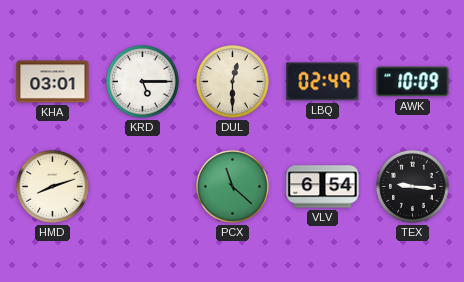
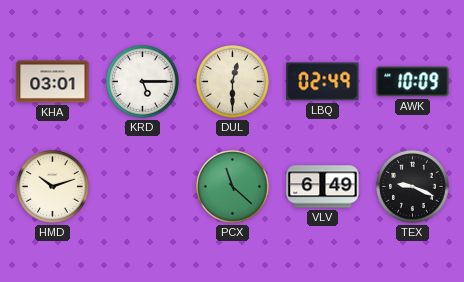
HMD: 8:12 -> 10:12
VLV: 6:54 -> 6:49
TEX: 9:16 -> 9:19
